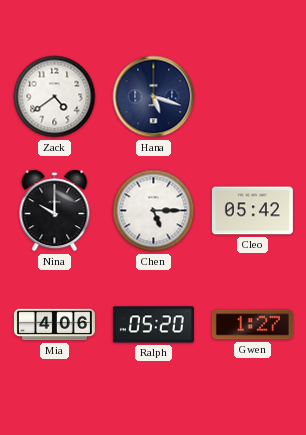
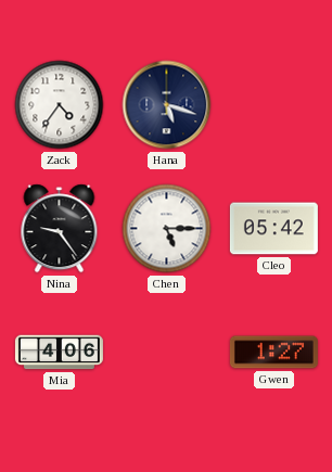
Zack: 4:39 -> 4:36
Nina: 10:00 -> 9:24
Ralph: 05:20 -> none
